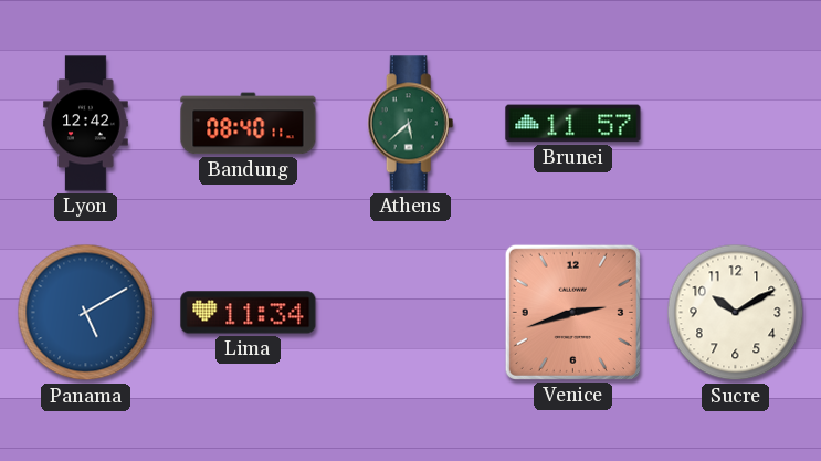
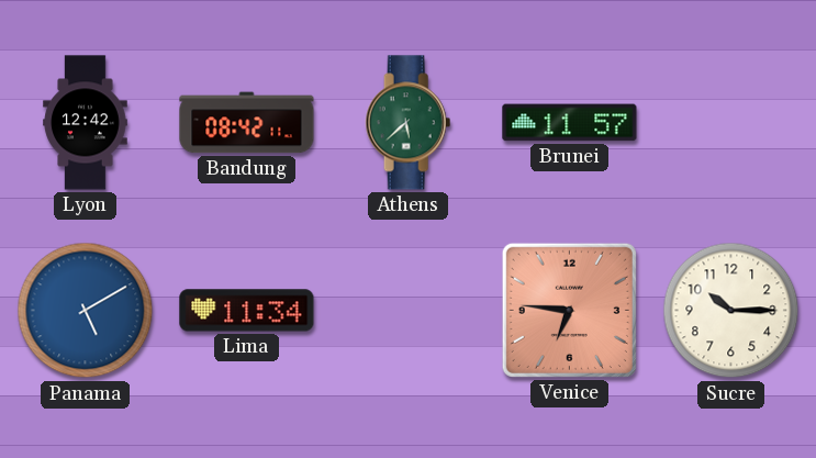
Bandung: 08:40 -> 08:42
Venice: 2:42 -> 6:46
Sucre: 10:10 -> 10:15
